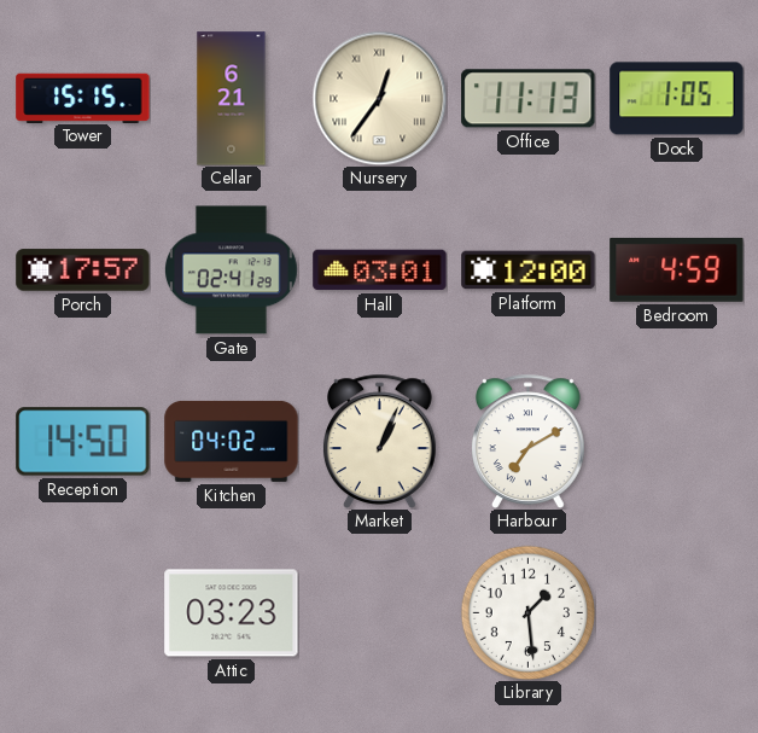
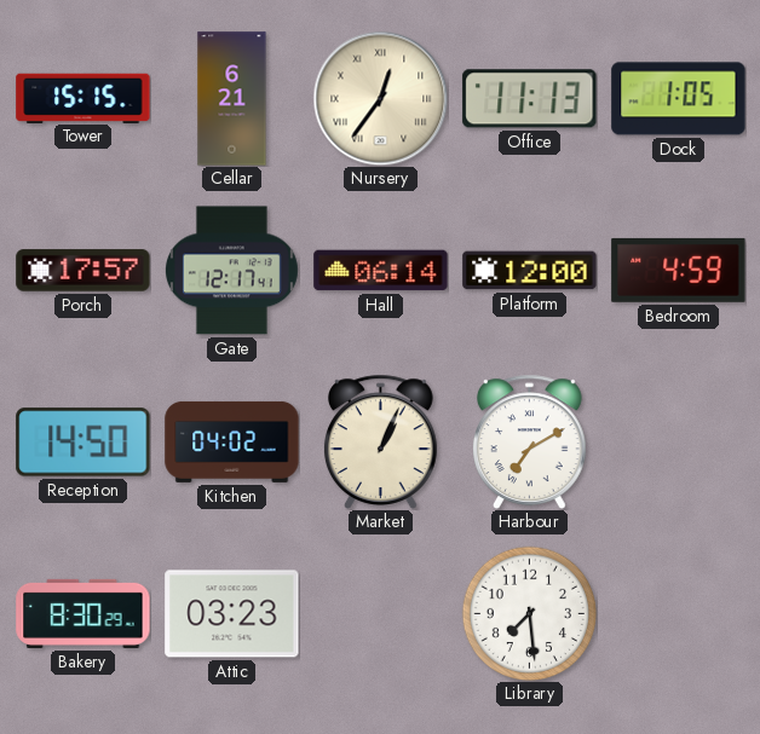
Gate: 02:41 -> 12:17
Hall: 03:01 -> 06:14
Bakery: none -> 8:30
Library: 1:29 -> 7:29
